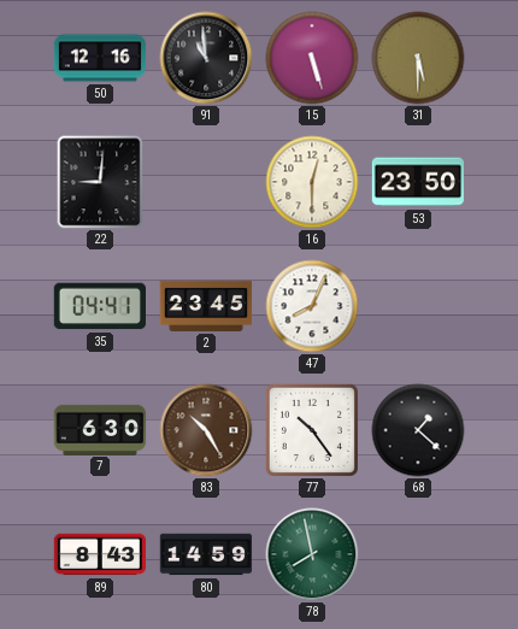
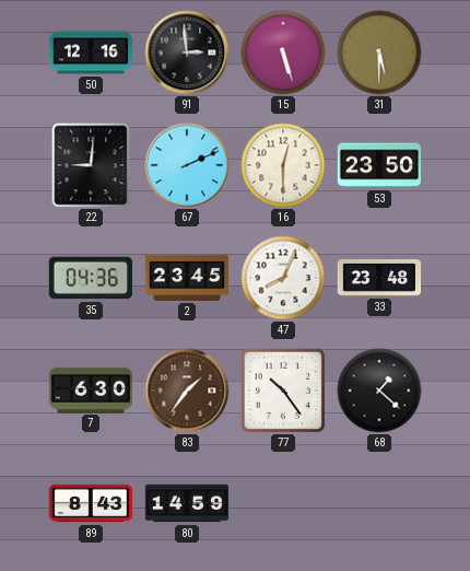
91: 10:59 -> 2:59
67: none -> 2:11
35: 04:41 -> 04:36
33: none -> 23:48
83: 10:25 -> 1:36
78: 7:58 -> none
